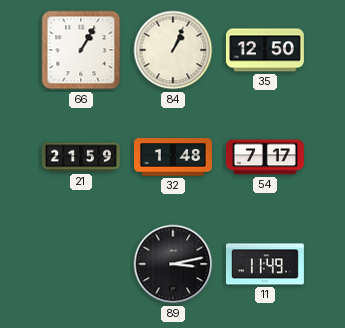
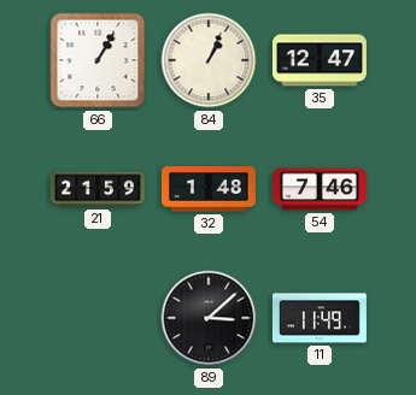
35: 12:50 -> 12:47
54: 7:17 -> 7:46
89: 3:13 -> 3:08
